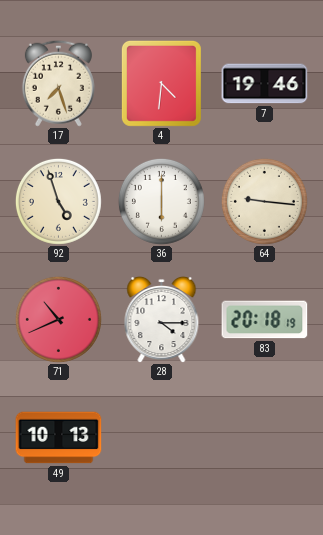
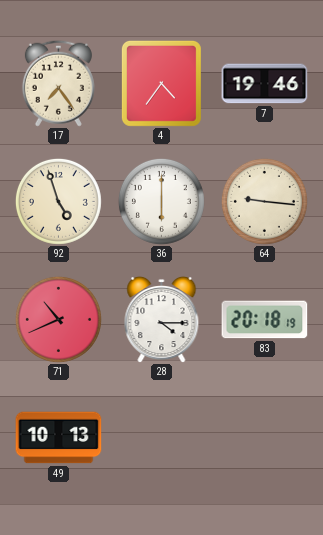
17: 7:27 -> 7:24
4: 4:31 -> 4:36
